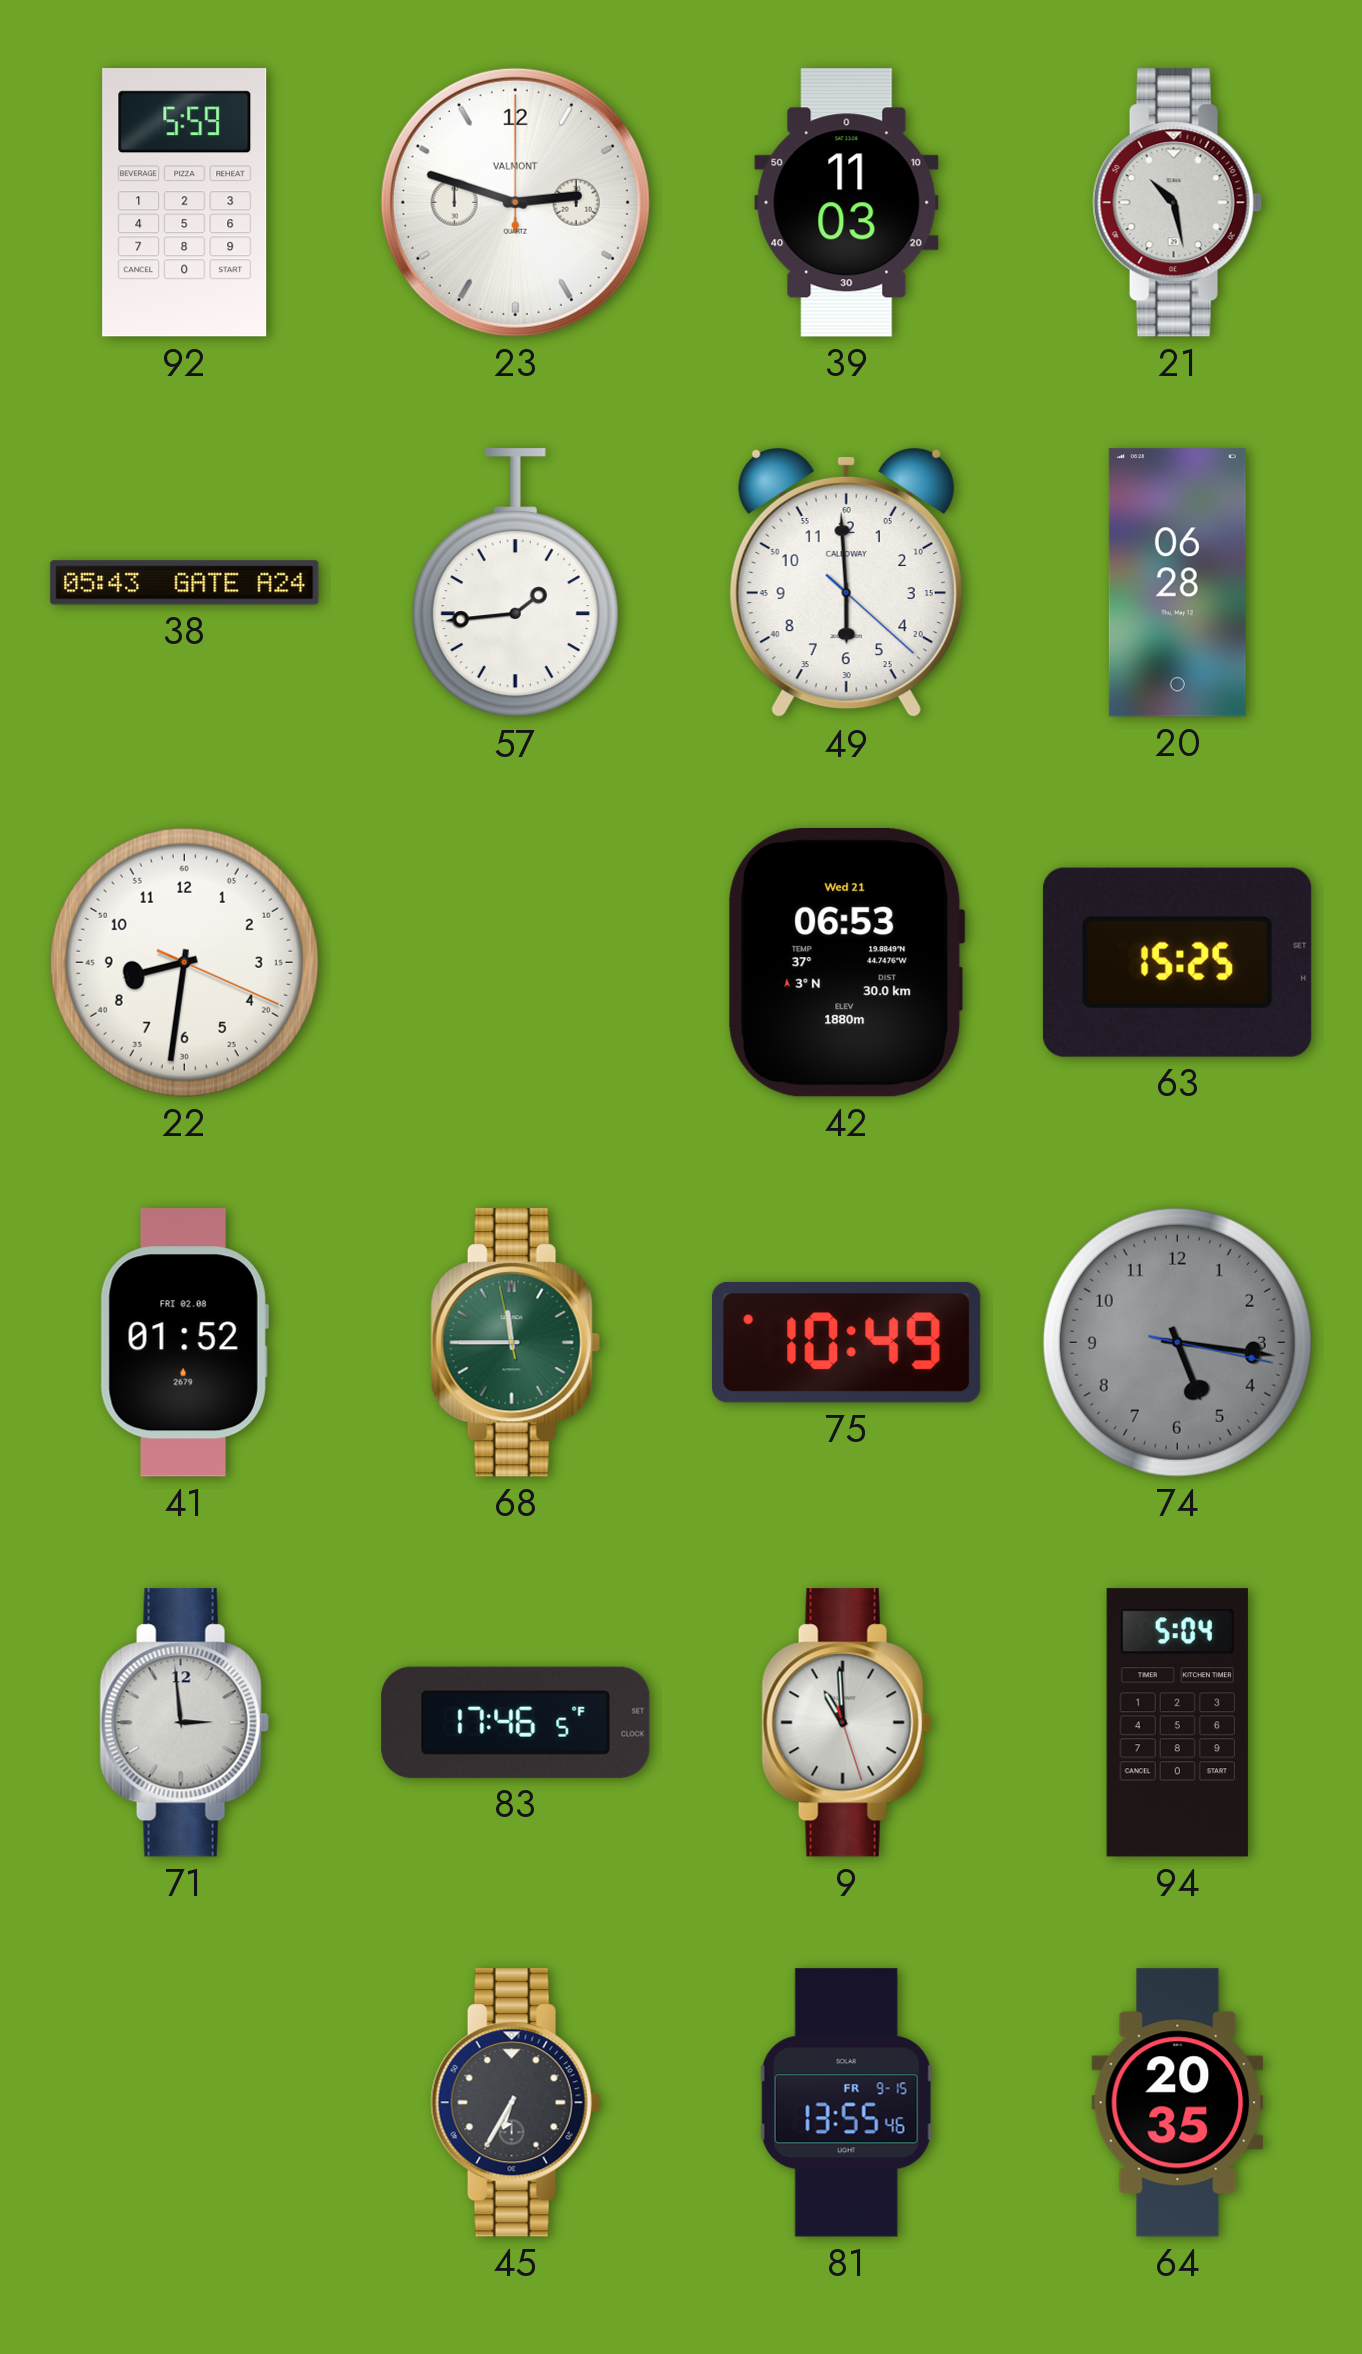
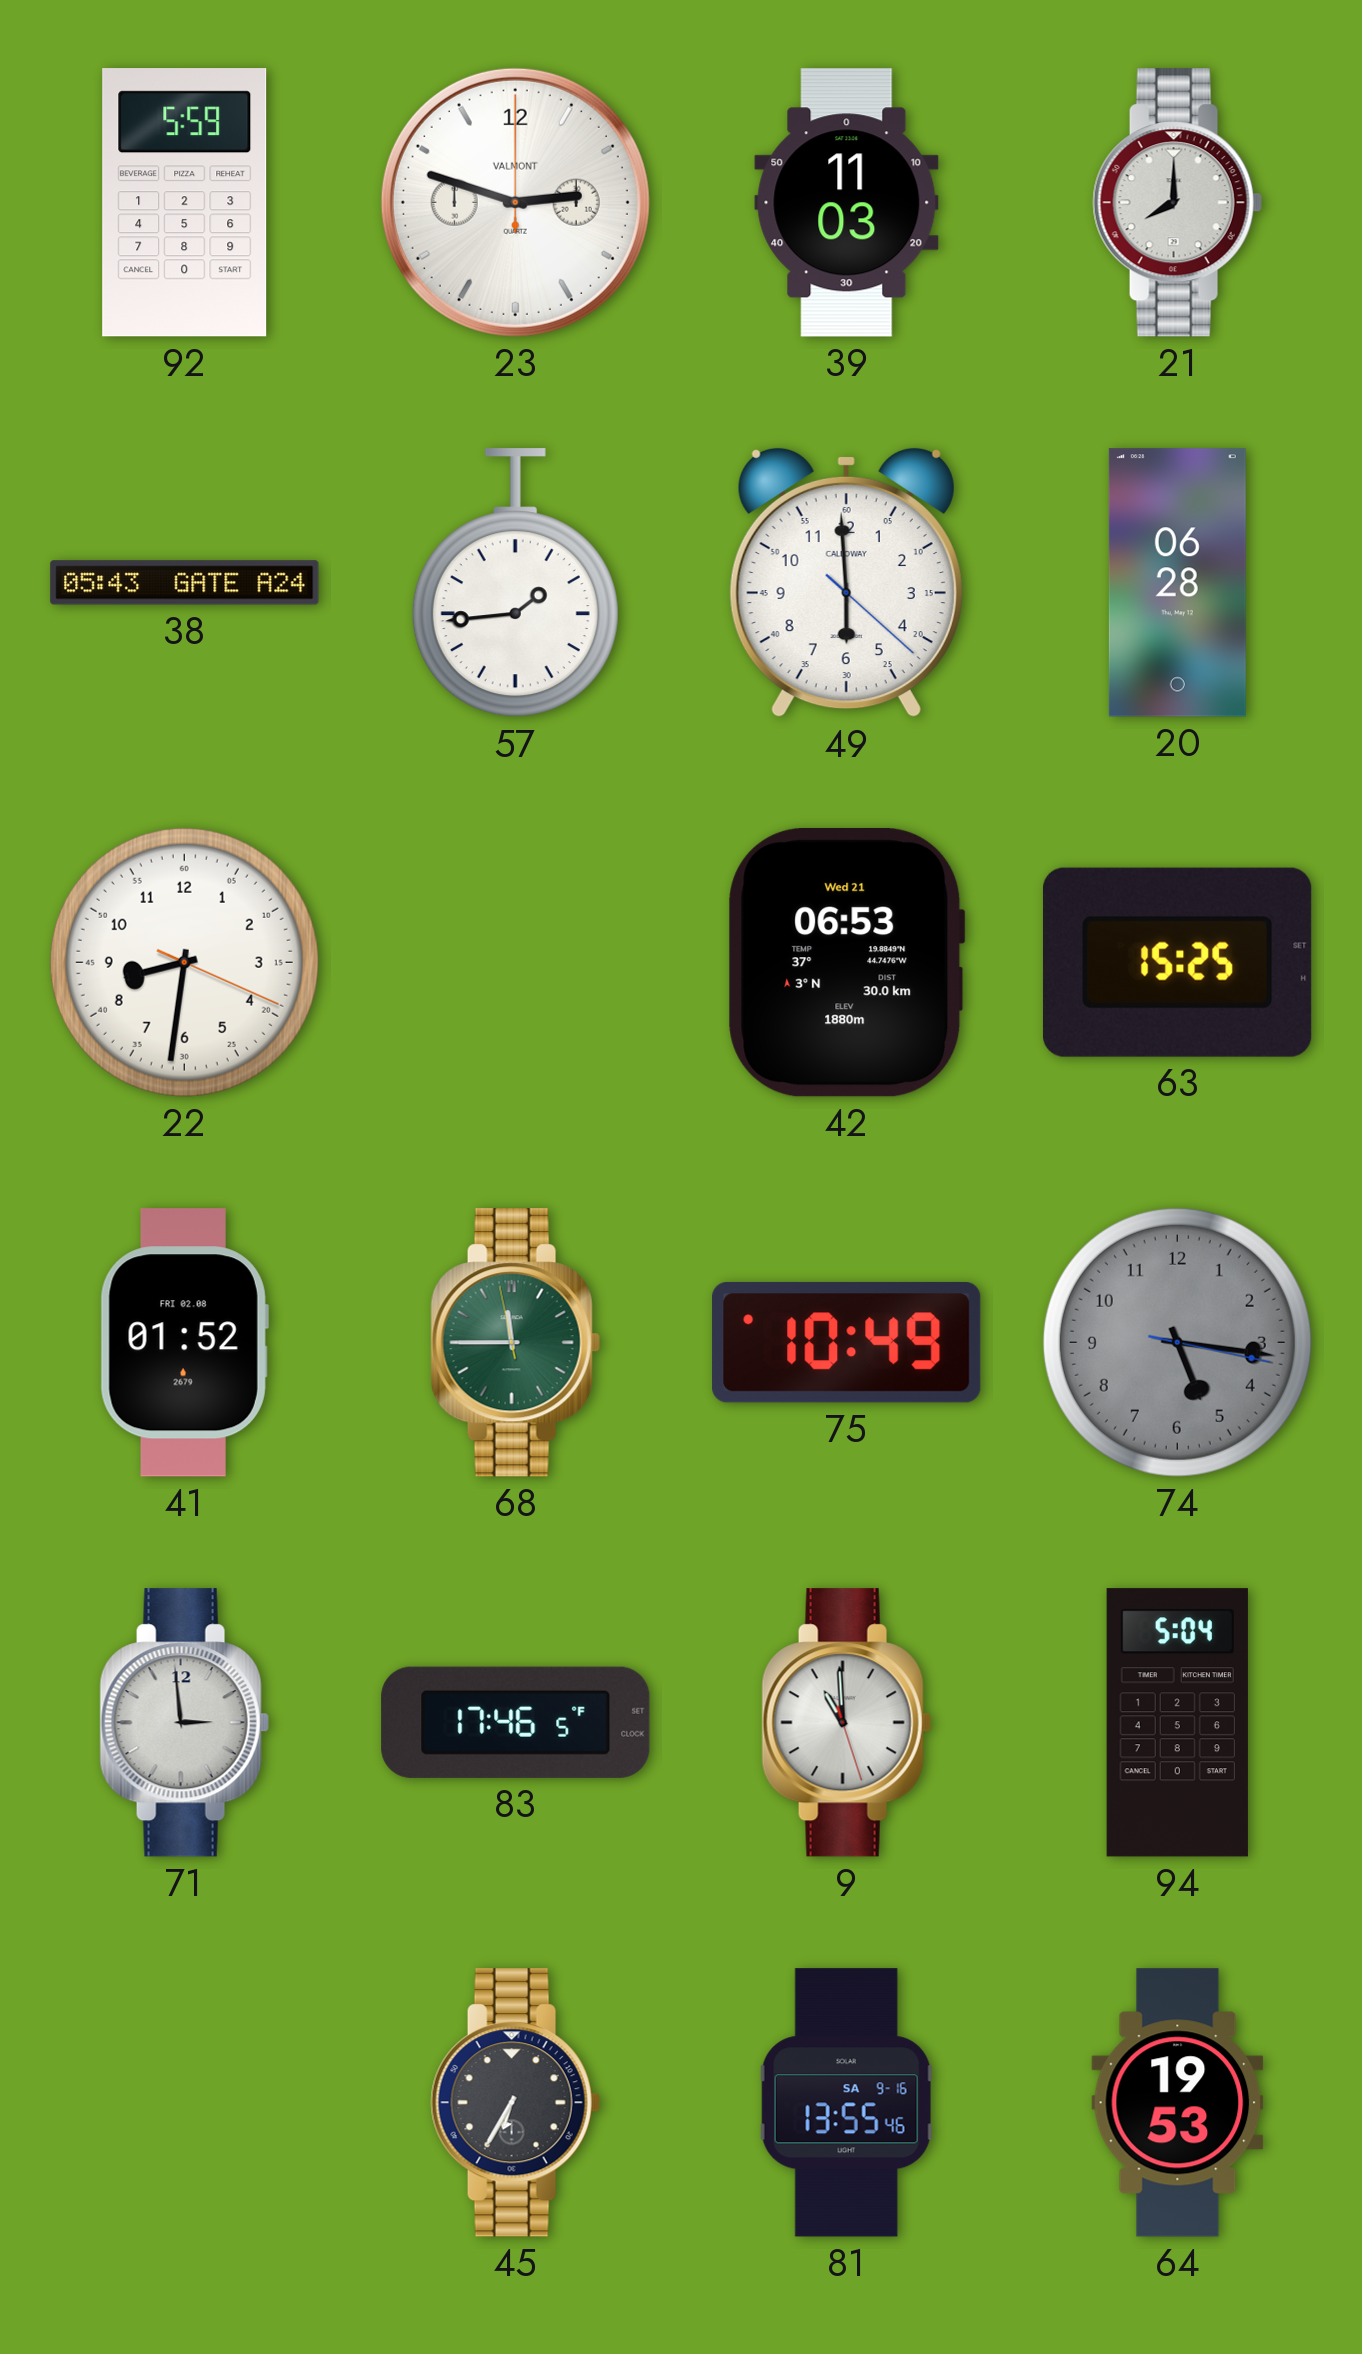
21: 10:28 -> 8:00
81 date: FR 9-15 -> SA 9-16
64: 20:35 -> 19:53
